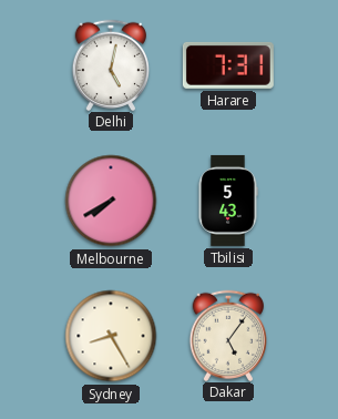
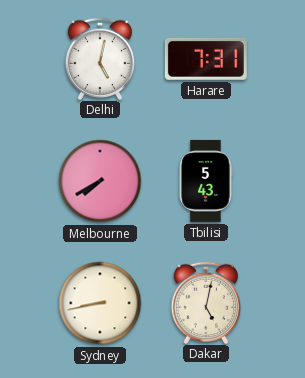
Sydney: 8:25 -> 8:43
Dakar: 5:06 -> 5:02
